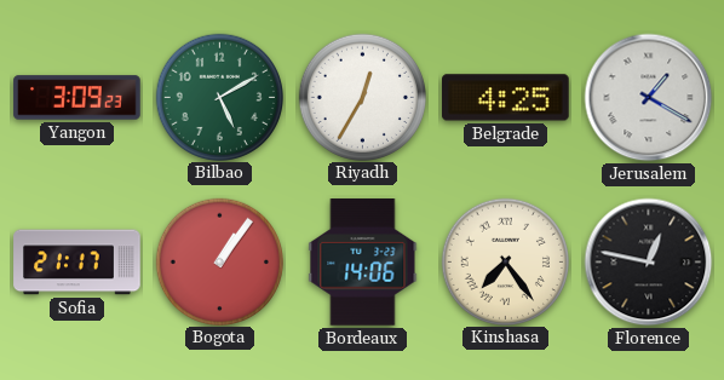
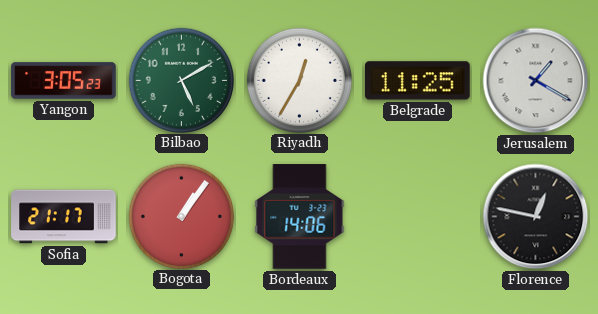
Yangon: 3:09 -> 3:05
Belgrade: 4:25 -> 11:25
Kinshasa: 7:24 -> none
